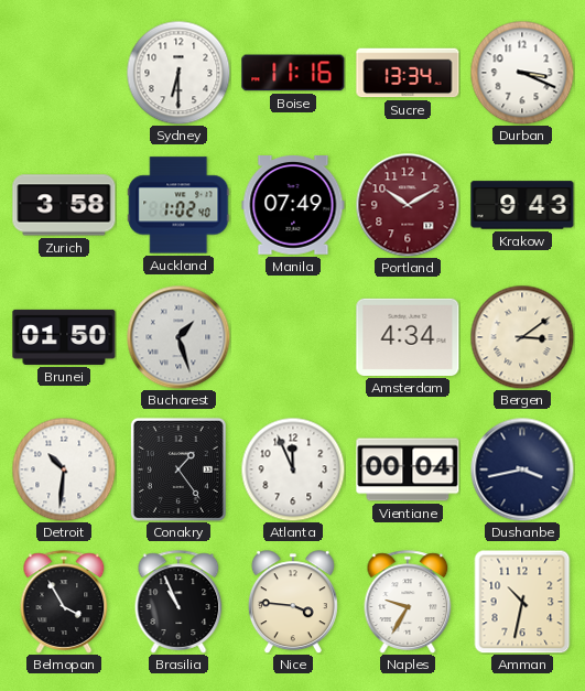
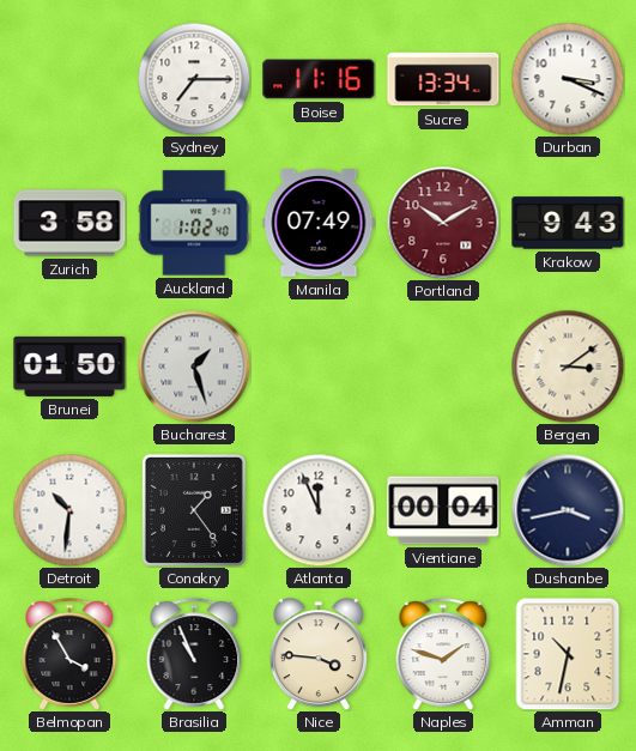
Sydney: 6:30 -> 7:15
Amsterdam: 4:34 -> none
Naples: 9:35 -> 1:48
